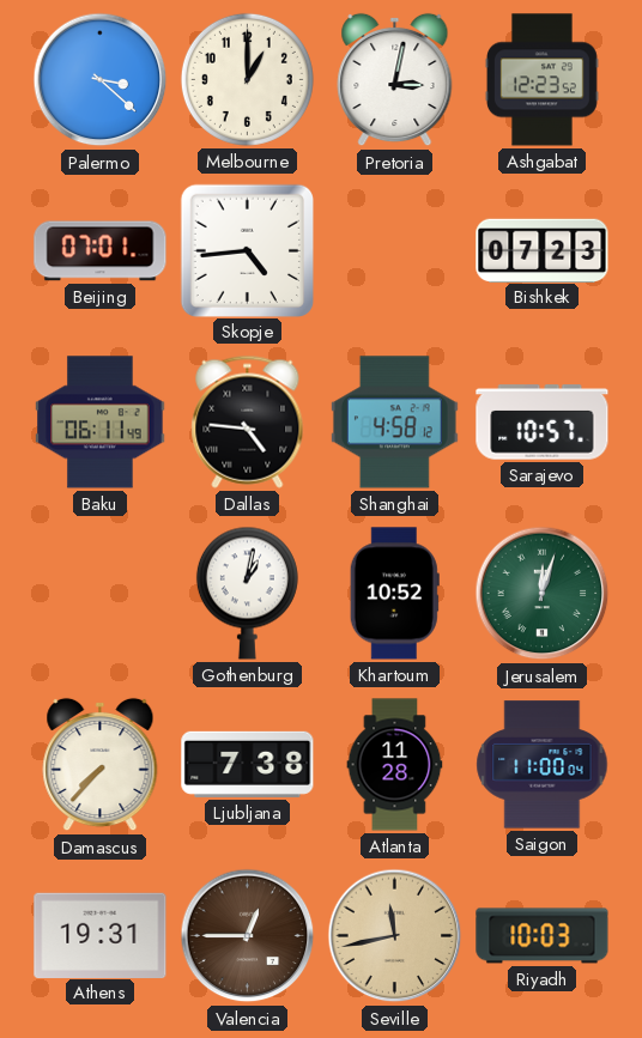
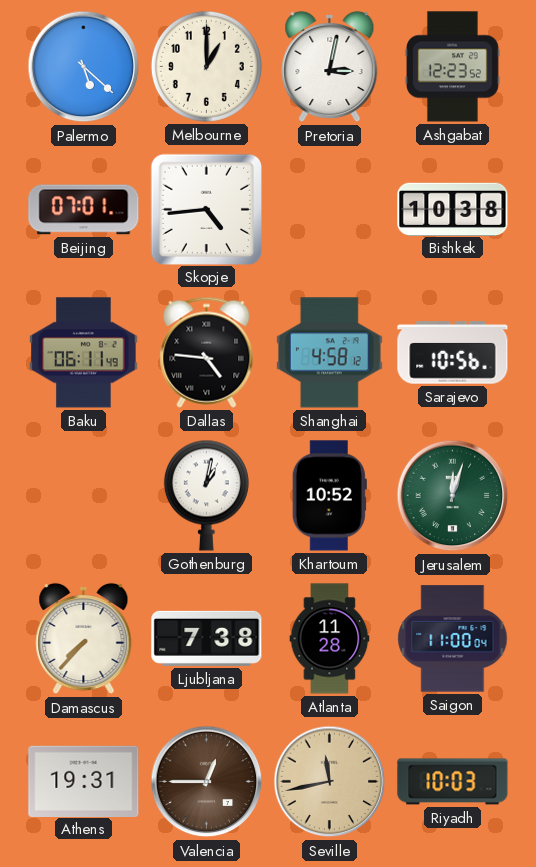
Palermo: 3:22 -> 5:22
Bishkek: 07:23 -> 10:38
Sarajevo: 10:57 -> 10:56
